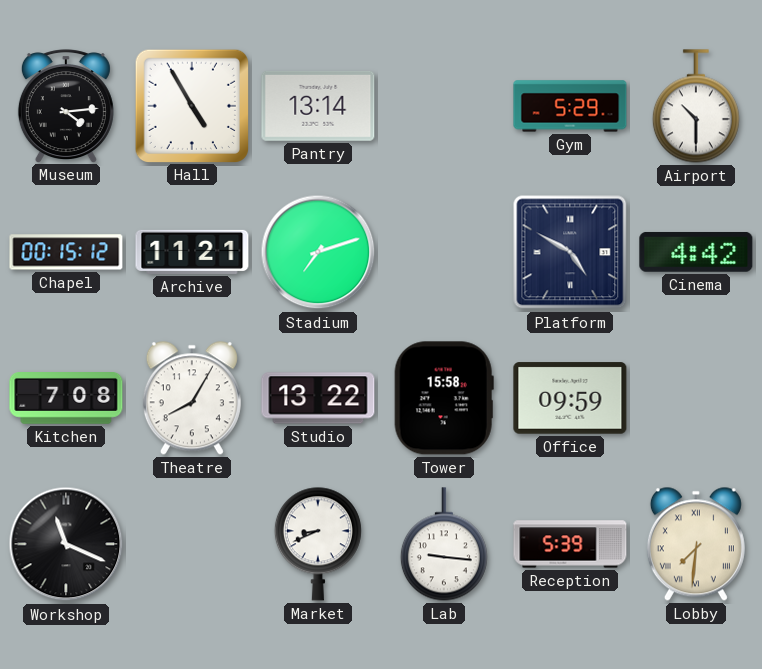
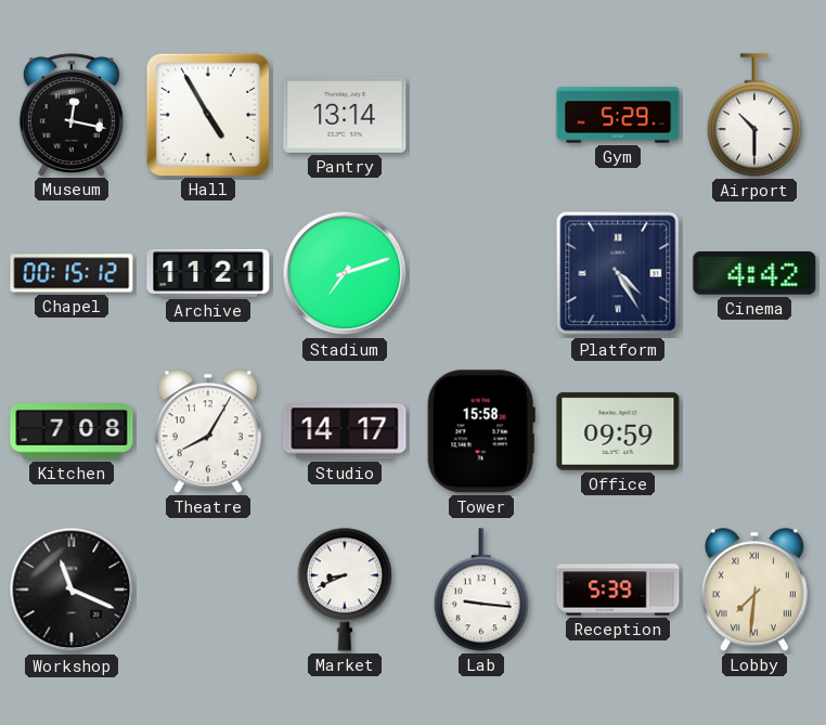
Museum: 4:14 -> 12:17
Platform: 4:50 -> 4:25
Studio: 13:22 -> 14:17
